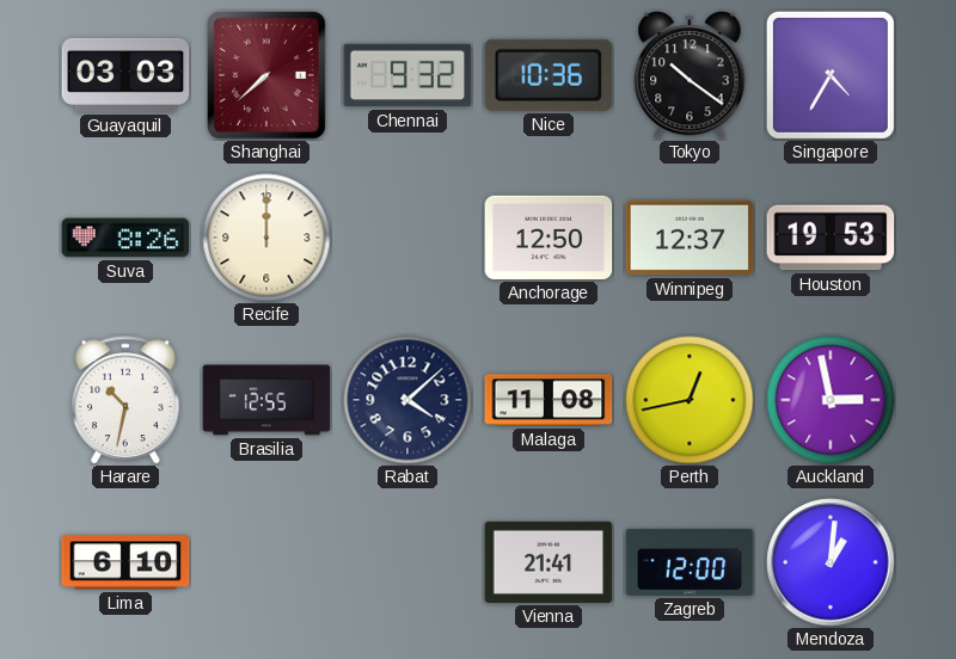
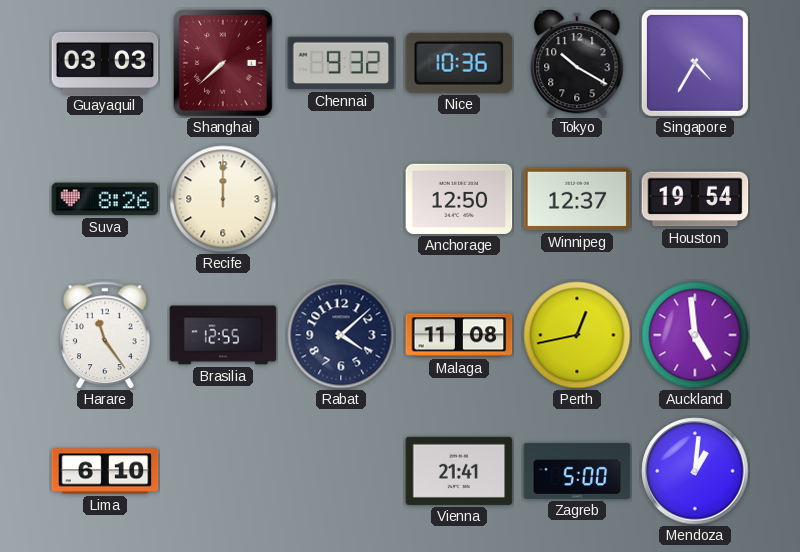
Tokyo: 10:21 -> 10:20
Houston: 19:53 -> 19:54
Harare: 10:32 -> 11:24
Auckland: 2:58 -> 4:59
Zagreb: 12:00 -> 5:00
